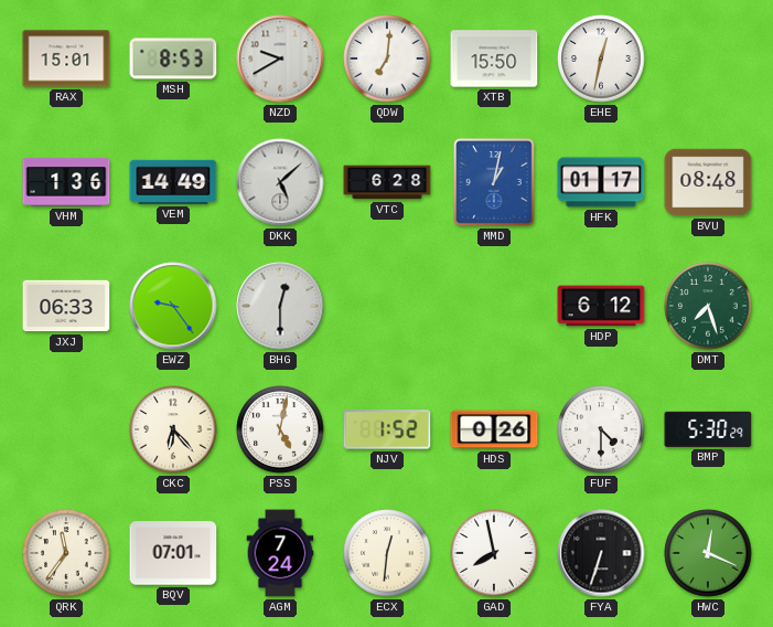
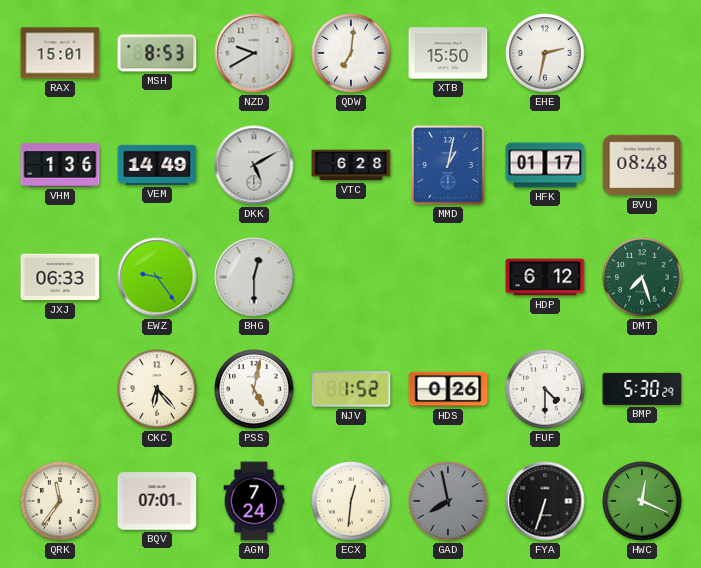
EHE: 12:32 -> 2:32
DKK: 5:08 -> 5:10
GAD dial: white -> grey
